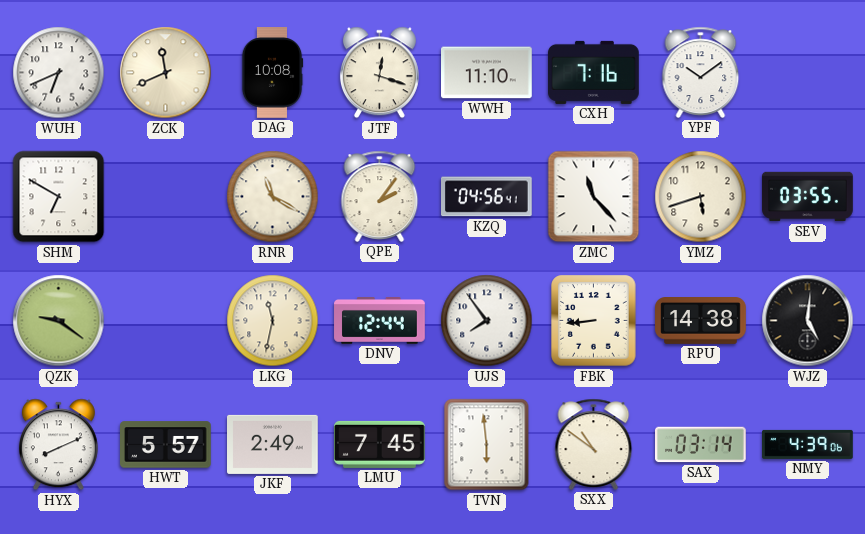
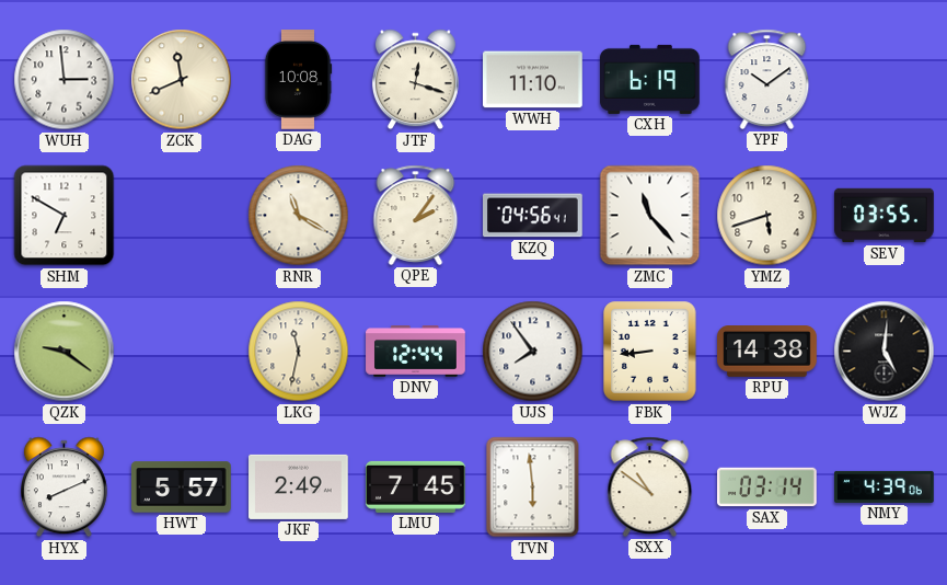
WUH: 6:41 -> 2:59
CXH: 7:16 -> 6:19
